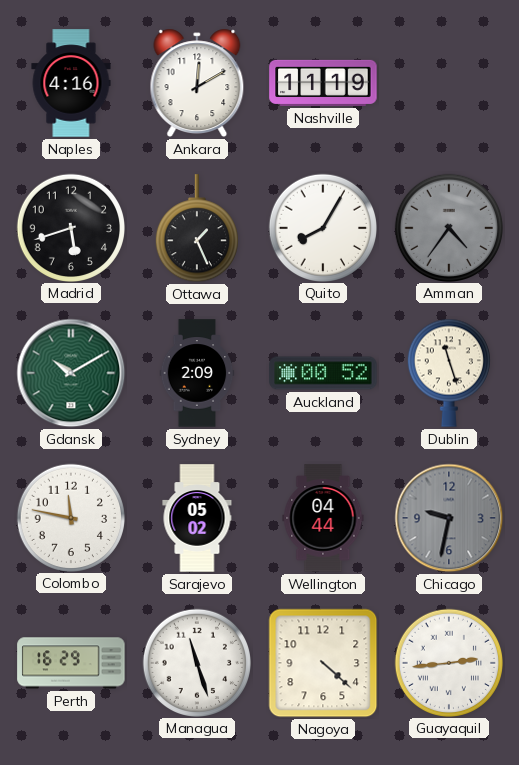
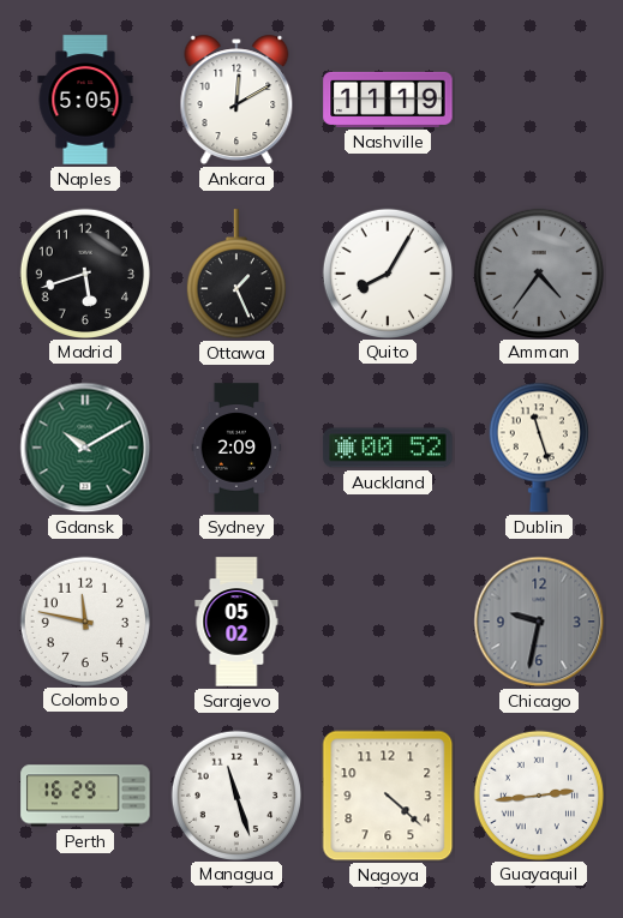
Naples: 4:16 -> 5:05
Wellington: 04:44 -> none
